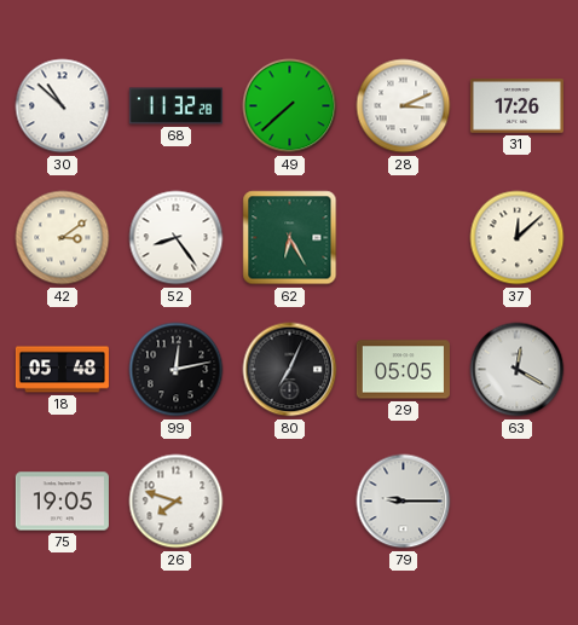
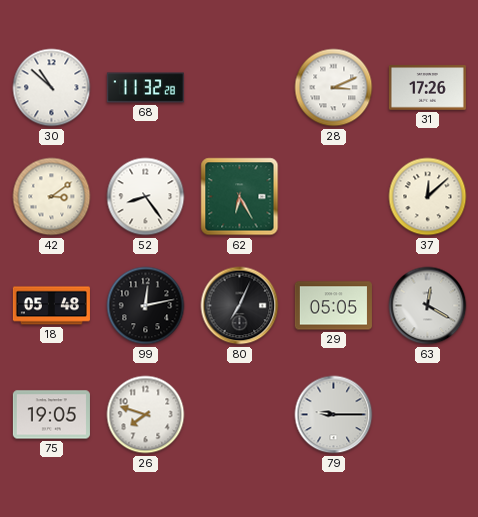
49: 7:38 -> none
